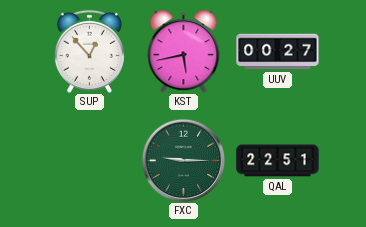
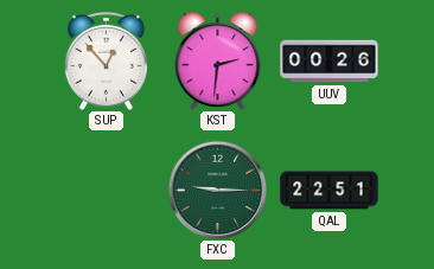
KST: 5:43 -> 2:31
UUV: 00:27 -> 00:26
